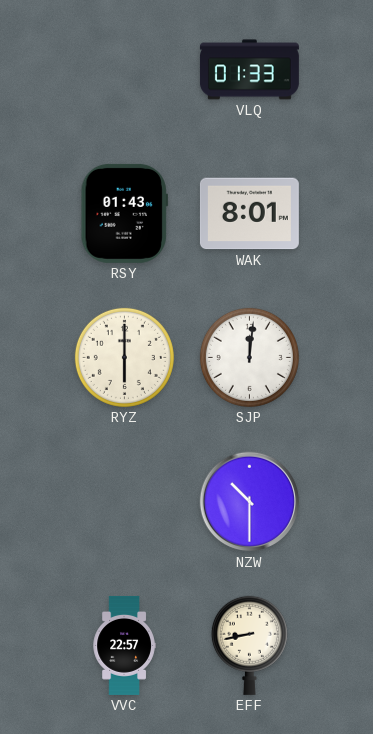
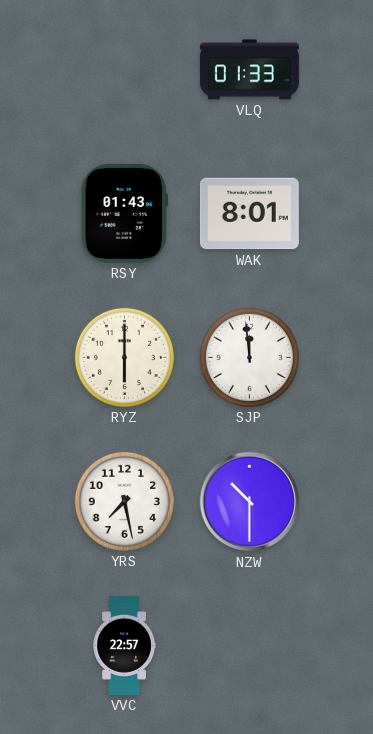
SJP: 12:01 -> 11:59
YRS: none -> 7:28
EFF: 8:43 -> none
